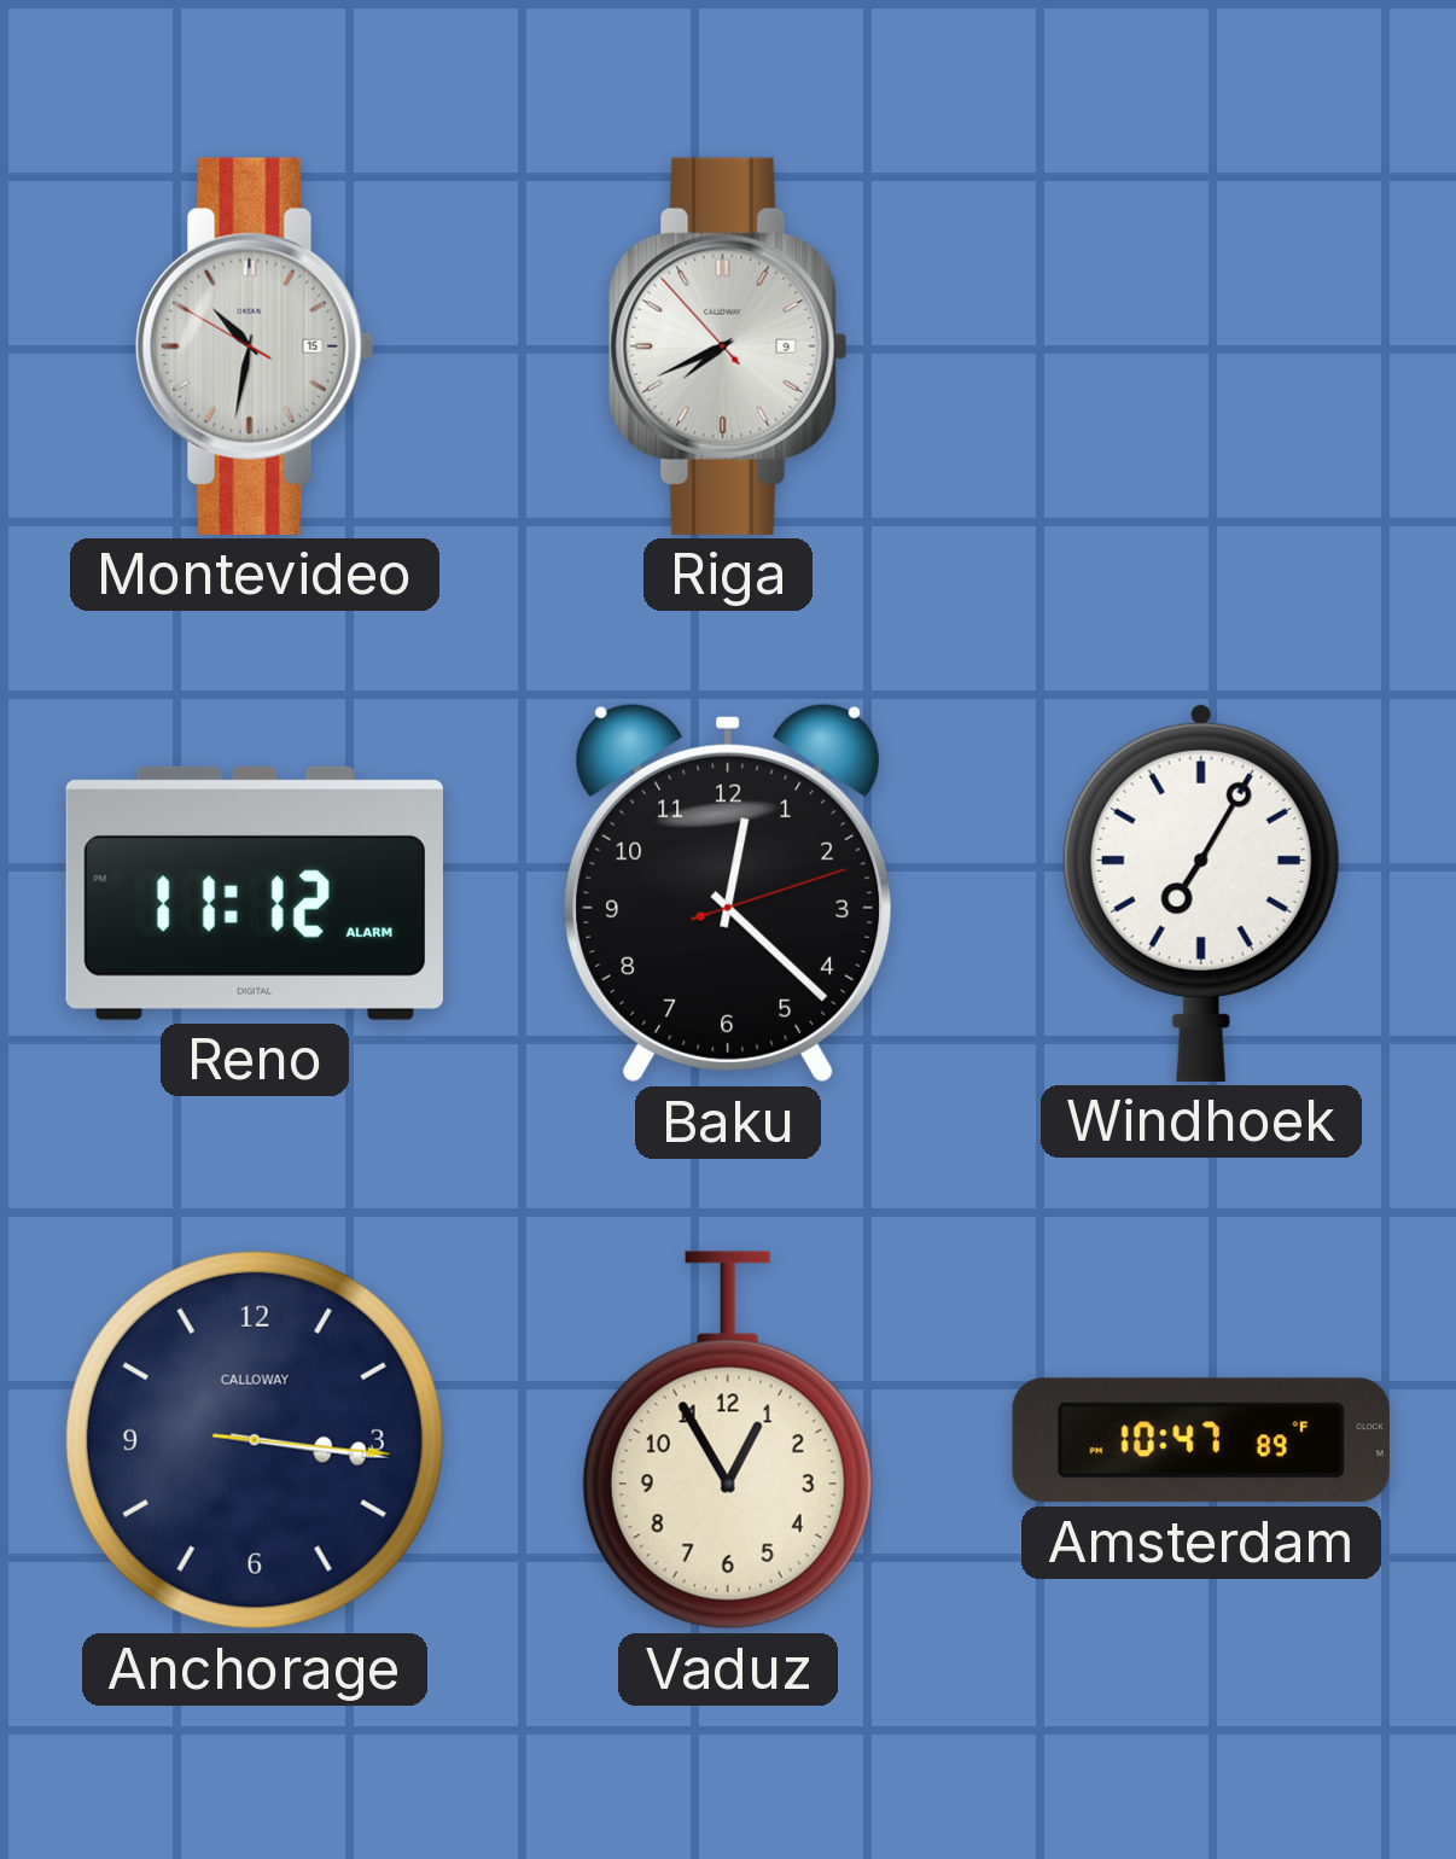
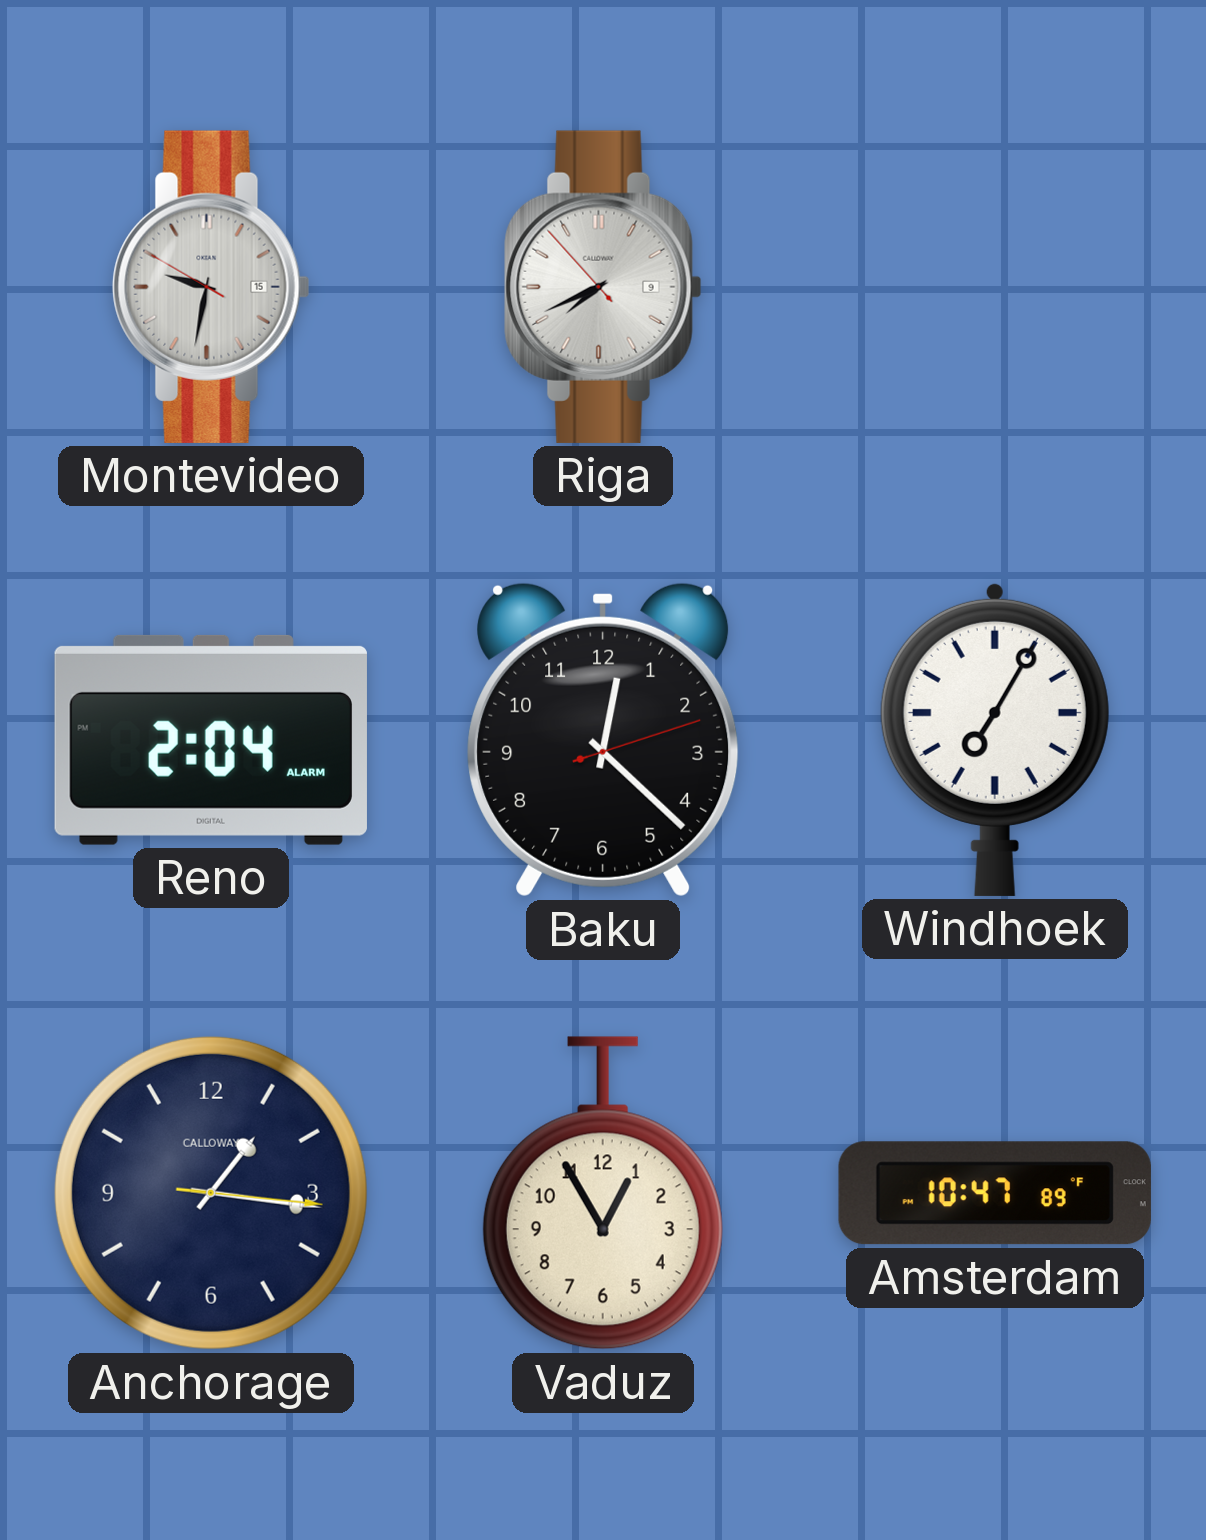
Montevideo: 10:31 -> 9:31
Reno: 11:12 -> 2:04
Anchorage: 3:16 -> 1:16
